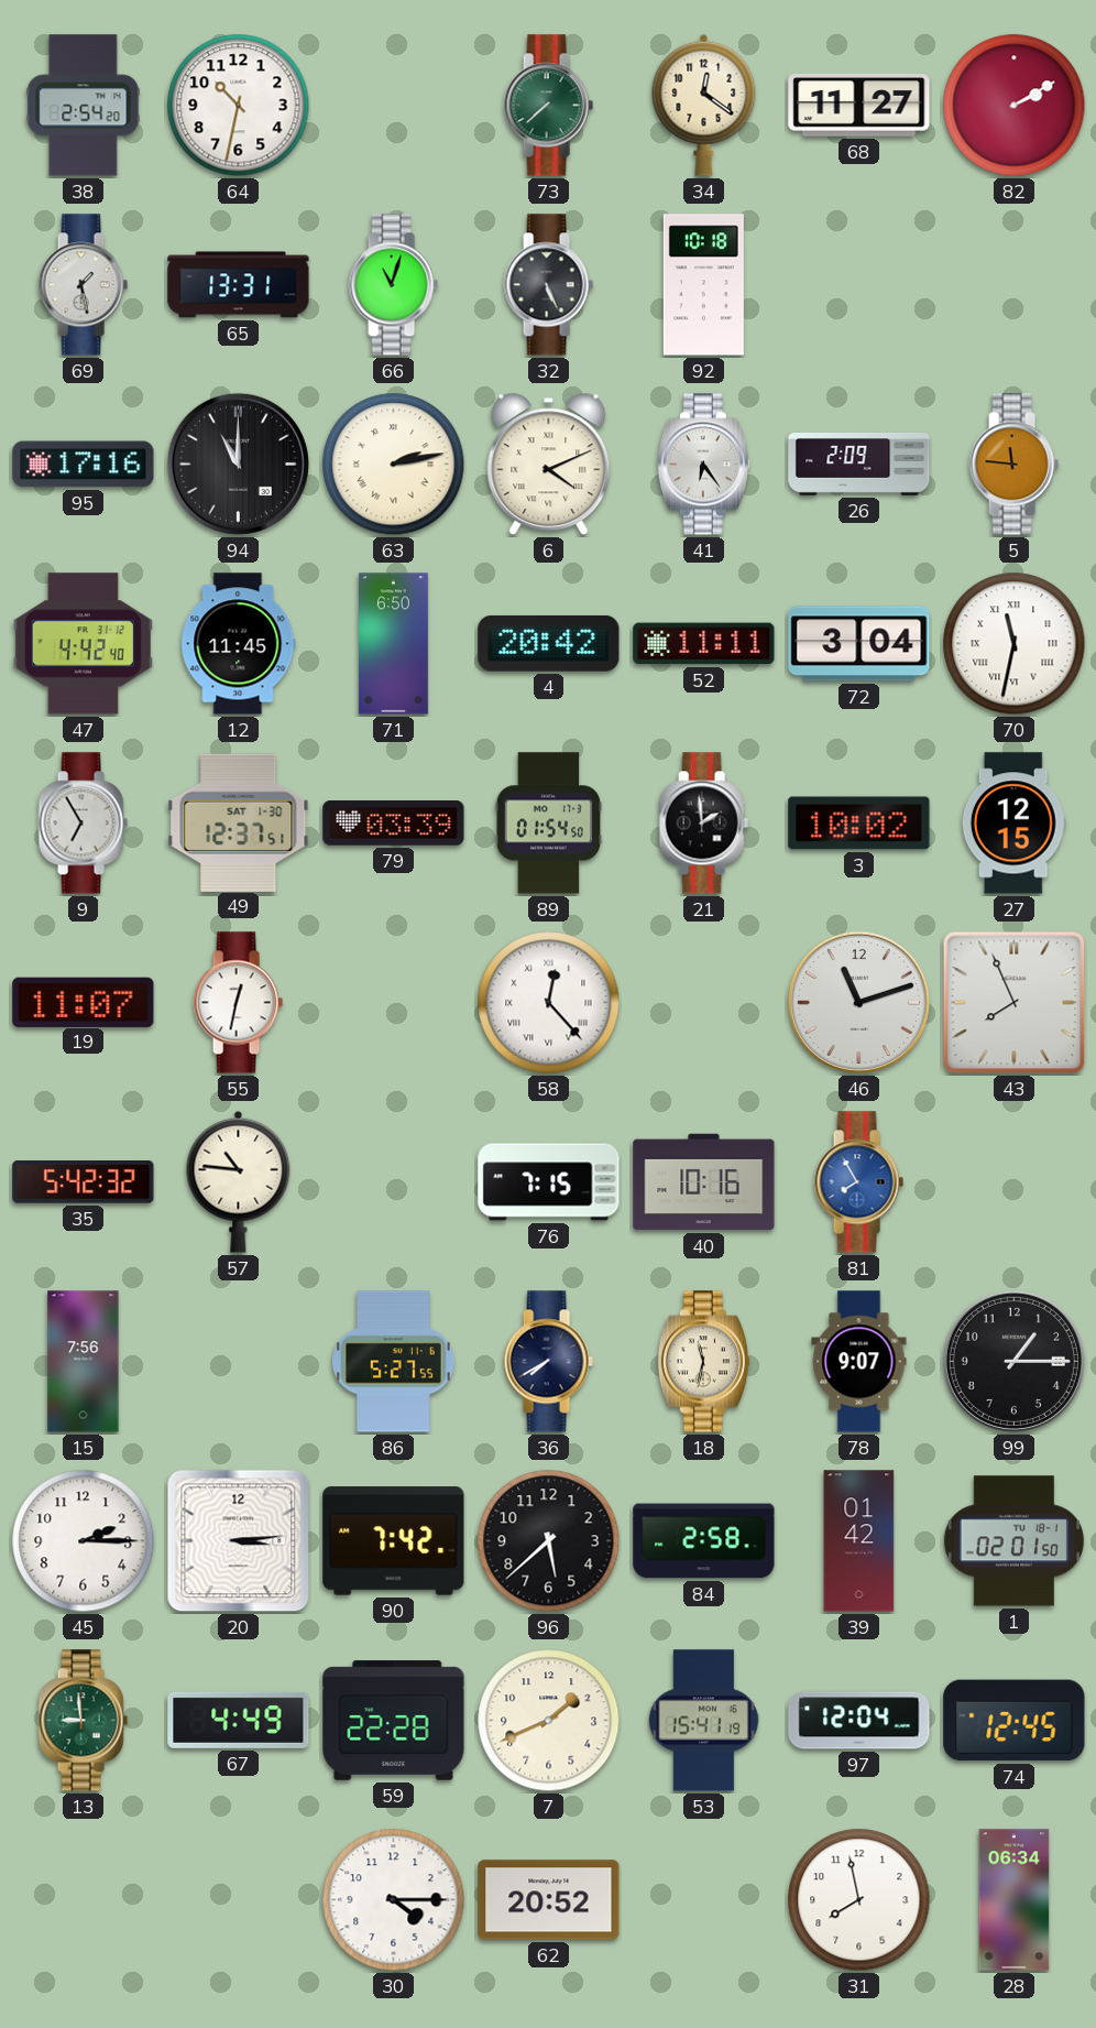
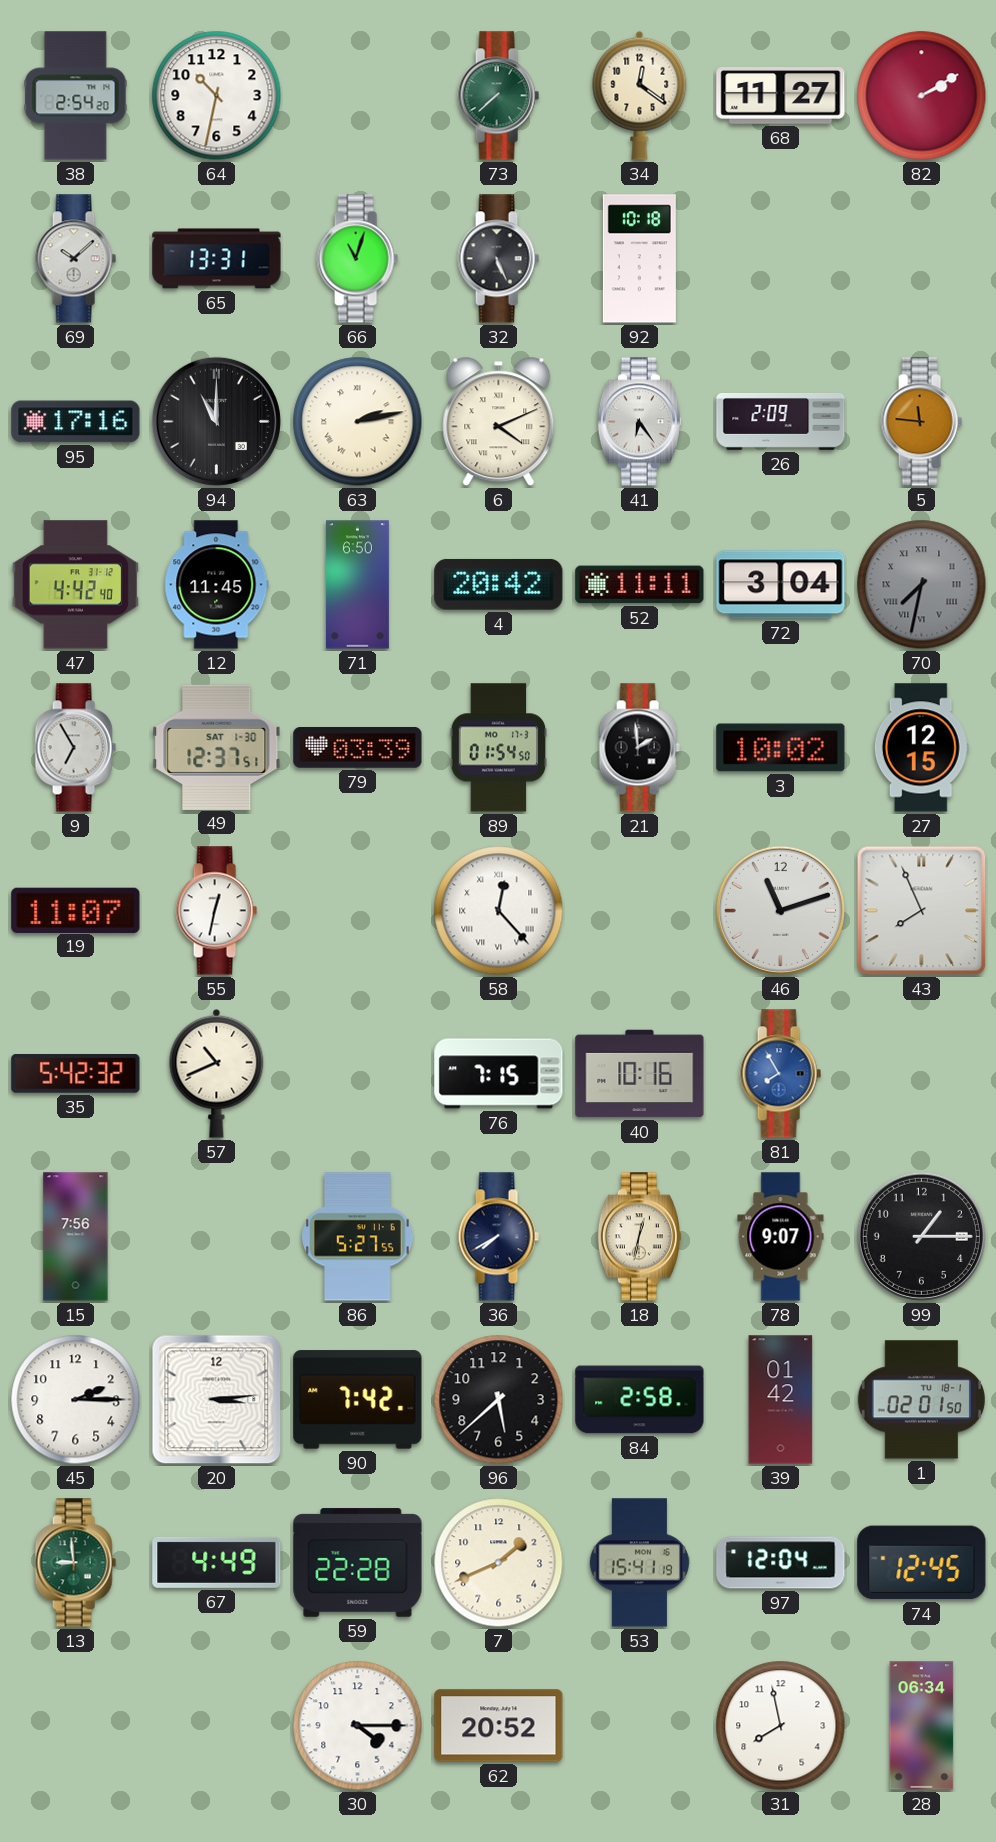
69: 1:28 -> 10:08
70: 11:32 -> 7:32
70 dial: white -> grey
57: 10:46 -> 10:41
18: 11:32 -> 12:32
